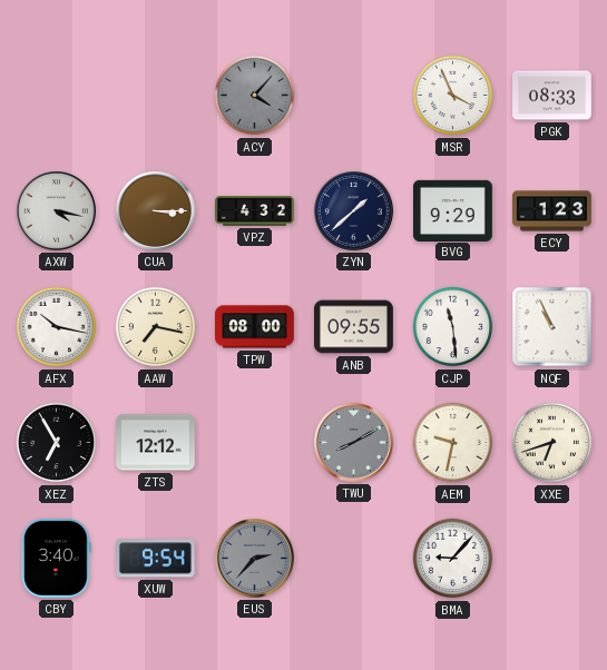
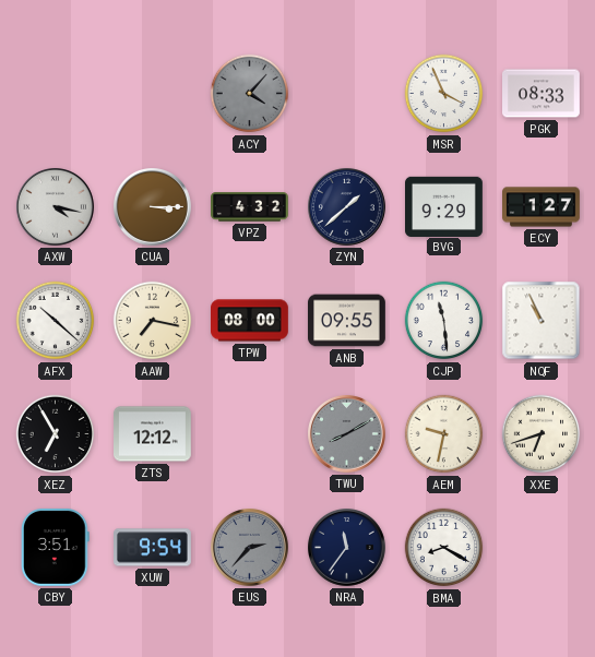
ECY: 1:23 -> 1:27
AFX: 10:17 -> 10:22
CBY: 3:40 -> 3:51
NRA: none -> 11:36
BMA: 9:07 -> 8:20
